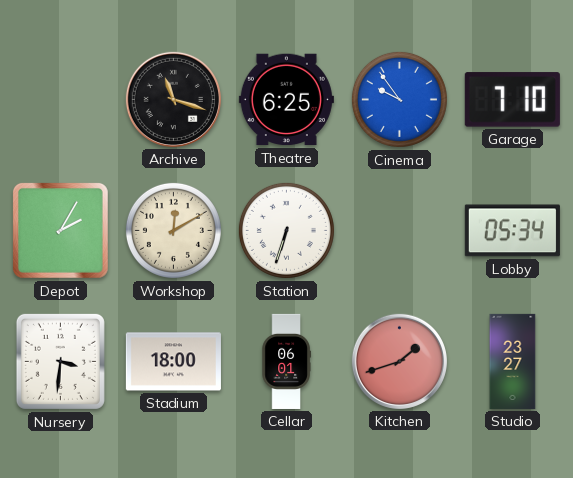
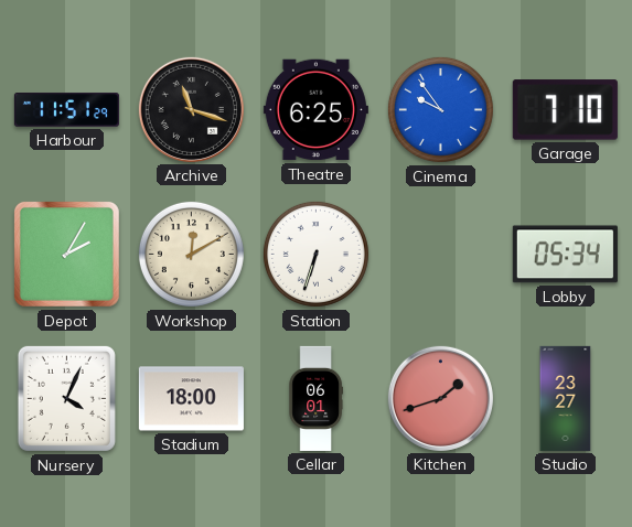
Harbour: none -> 11:51
Nursery: 3:31 -> 4:04
